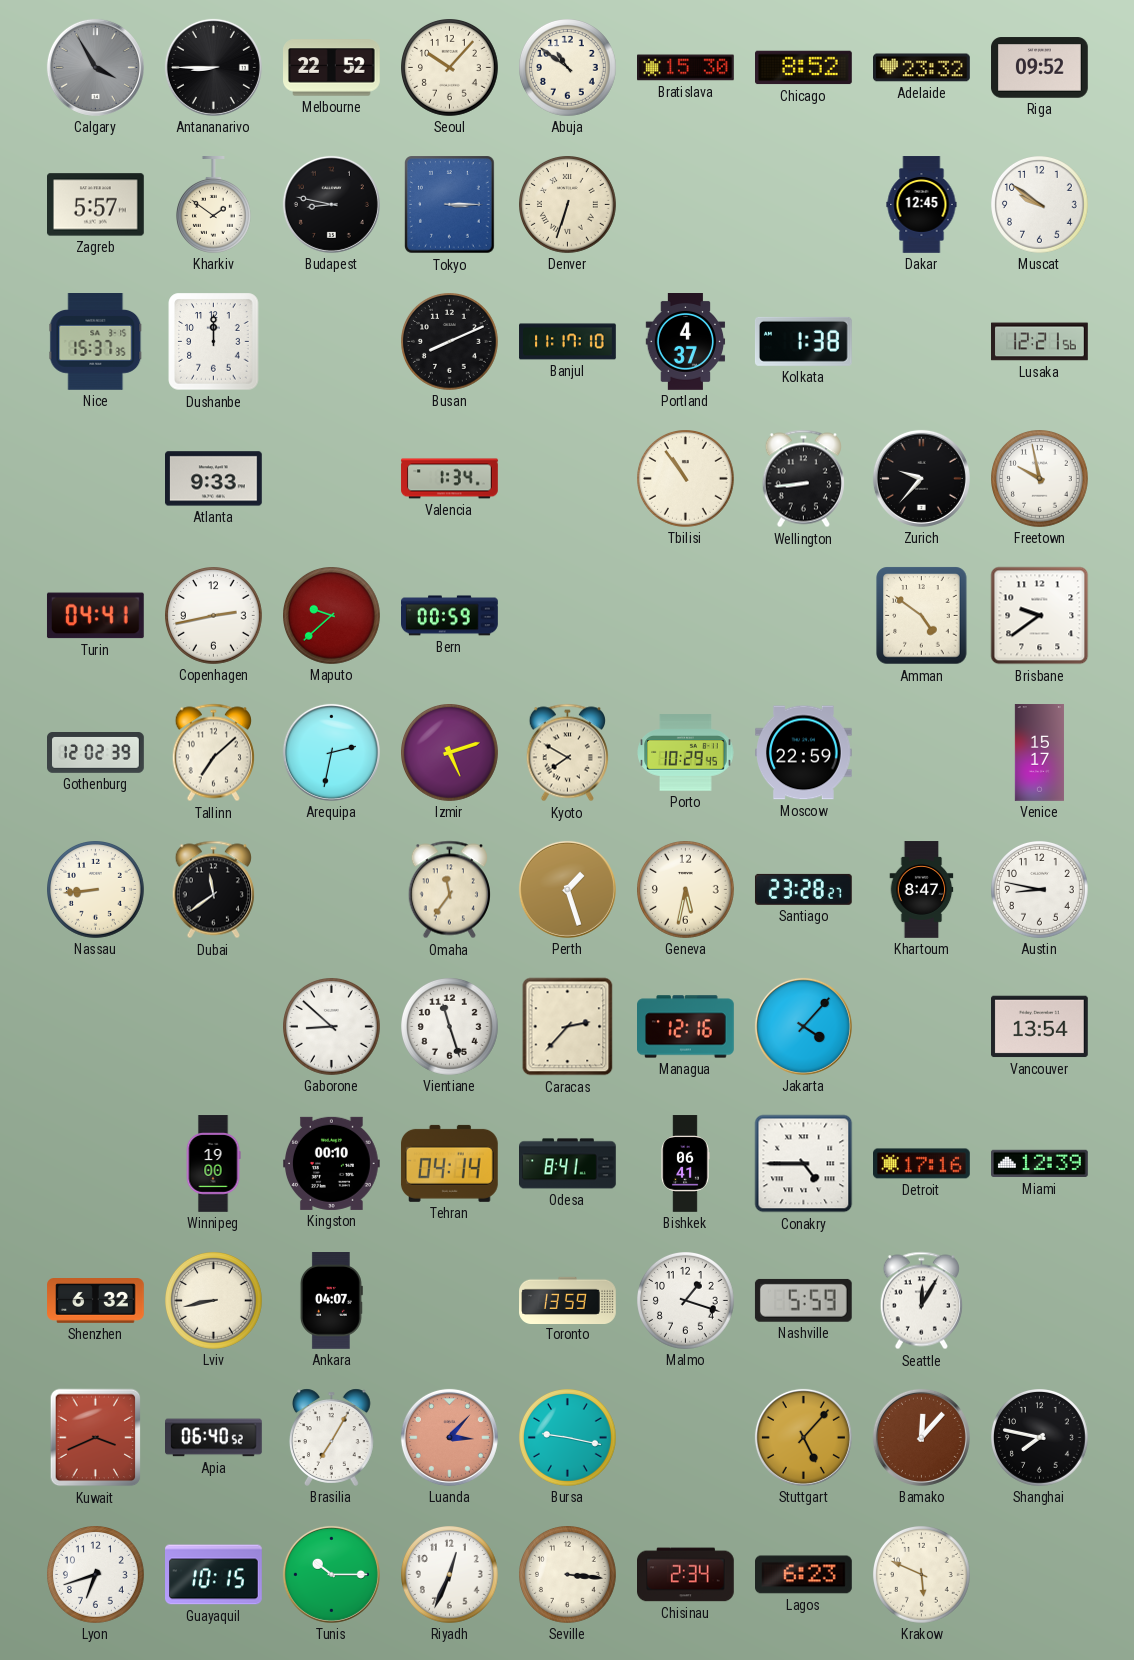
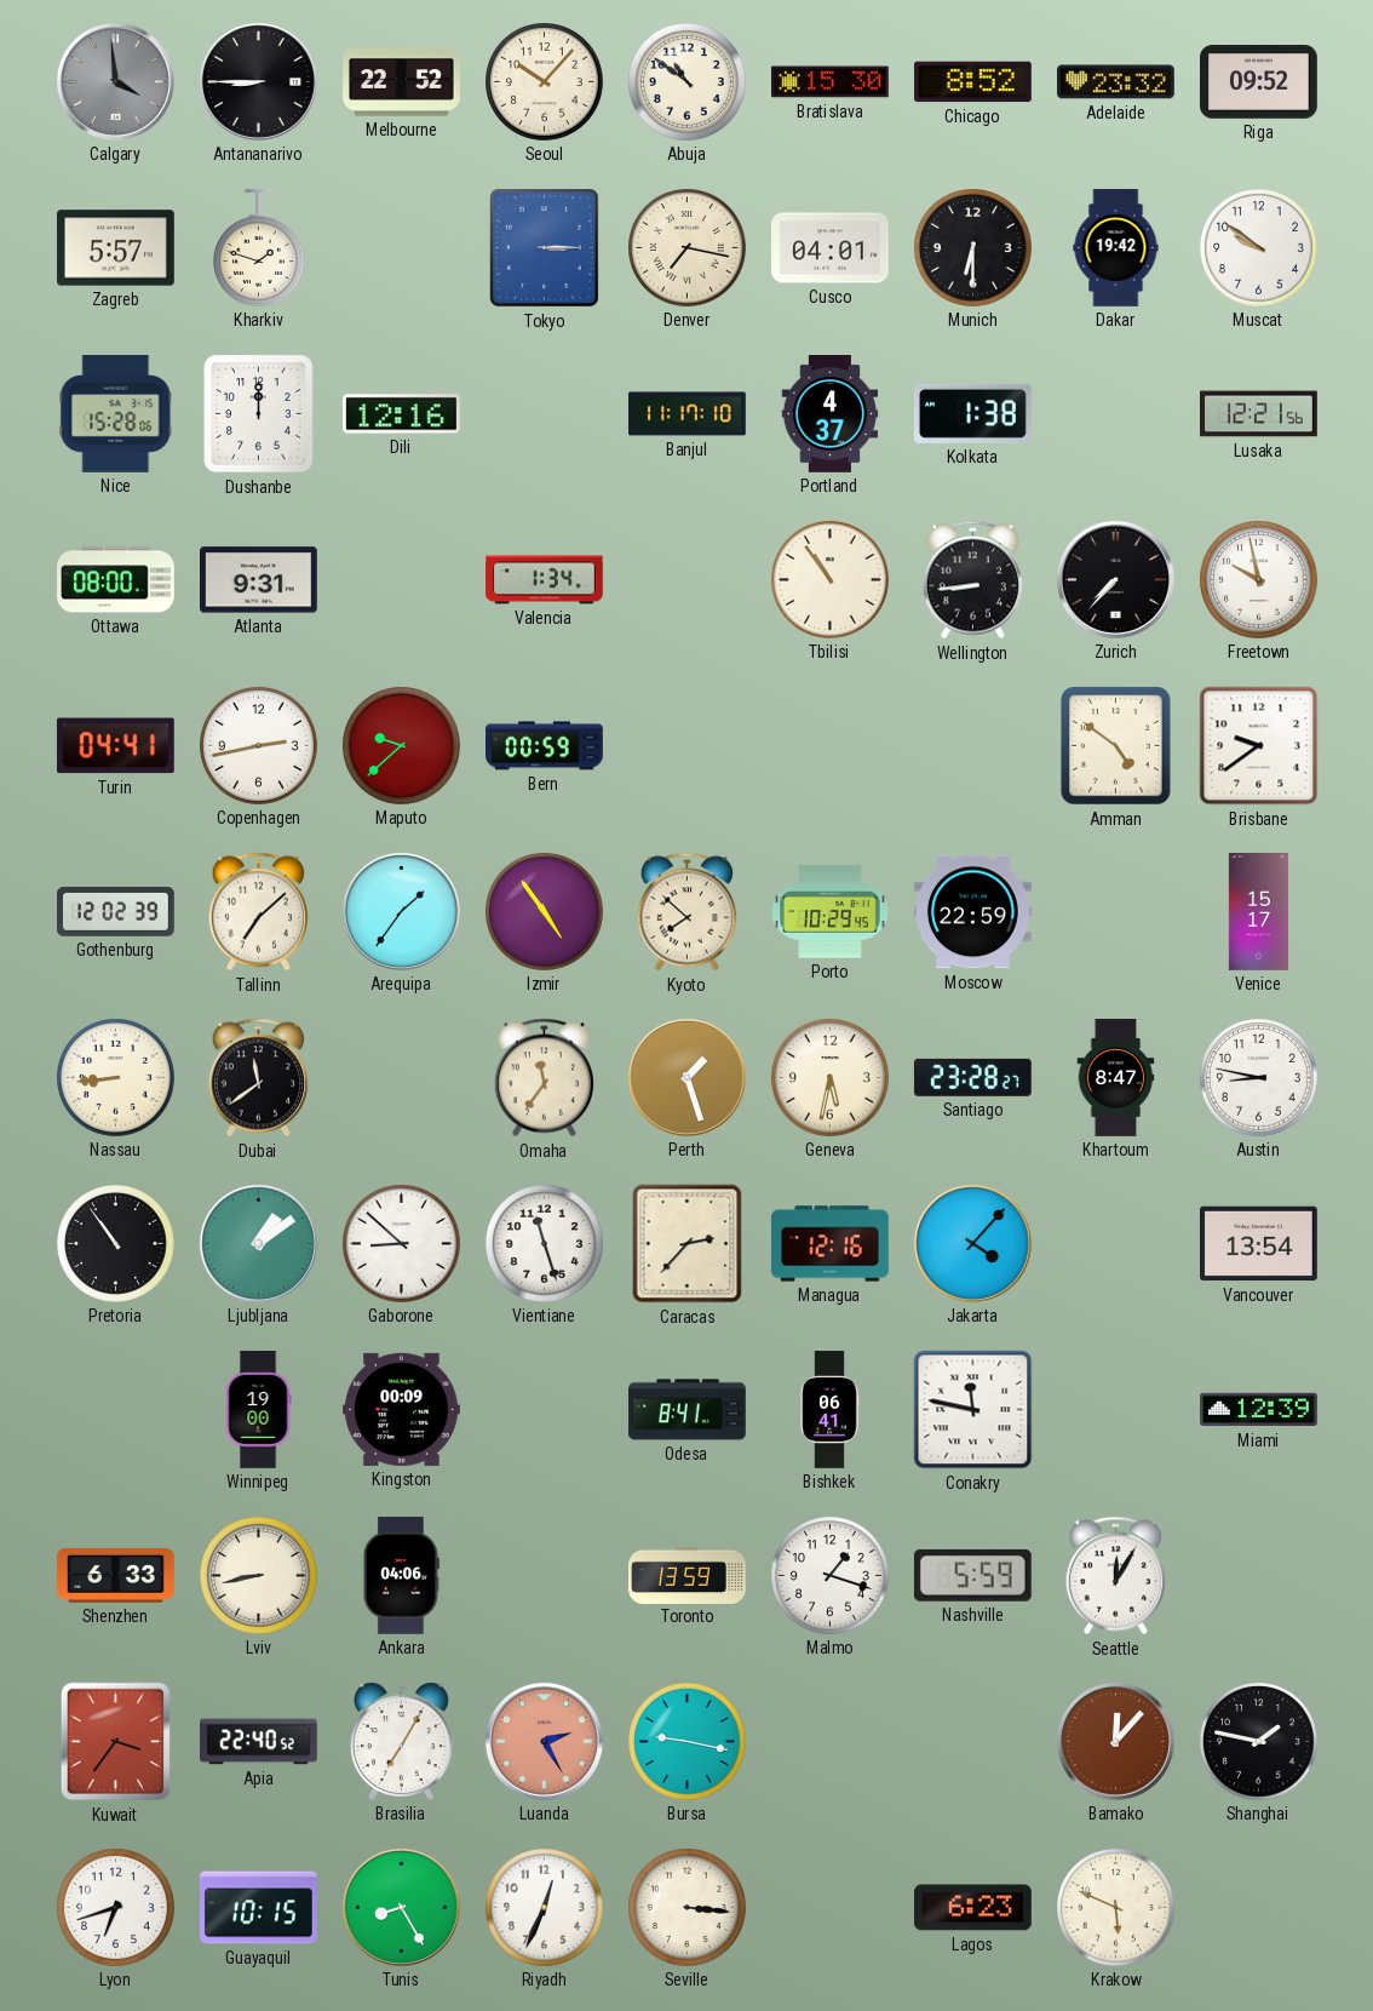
Calgary: 3:55 -> 3:59
Kharkiv: 1:51 -> 1:48
Budapest: 8:47 -> none
Denver: 6:33 -> 7:17
Cusco: none -> 04:01
Munich: none -> 6:30
Dakar: 12:45 -> 19:42
Nice: 15:37 -> 15:28
Dili: none -> 12:16
Busan: 8:11 -> none
Ottawa: none -> 08:00
Atlanta: 9:33 -> 9:31
Zurich: 9:37 -> 7:37
Arequipa: 2:32 -> 1:36
Izmir: 5:12 -> 4:54
Kyoto: 7:50 -> 7:52
Pretoria: none -> 10:54
Ljubljana: none -> 1:09
Kingston: 00:10 -> 00:09
Tehran: 04:14 -> none
Conakry: 4:45 -> 11:47
Detroit: 17:16 -> none
Shenzhen: 6:32 -> 6:33
Ankara: 04:07 -> 04:06
Kuwait: 3:41 -> 3:36
Apia: 06:40 -> 22:40
Luanda: 3:07 -> 2:25
Stuttgart: 5:07 -> none
Shanghai: 7:47 -> 1:47
Tunis: 10:15 -> 8:25
Chisinau: 2:34 -> none
